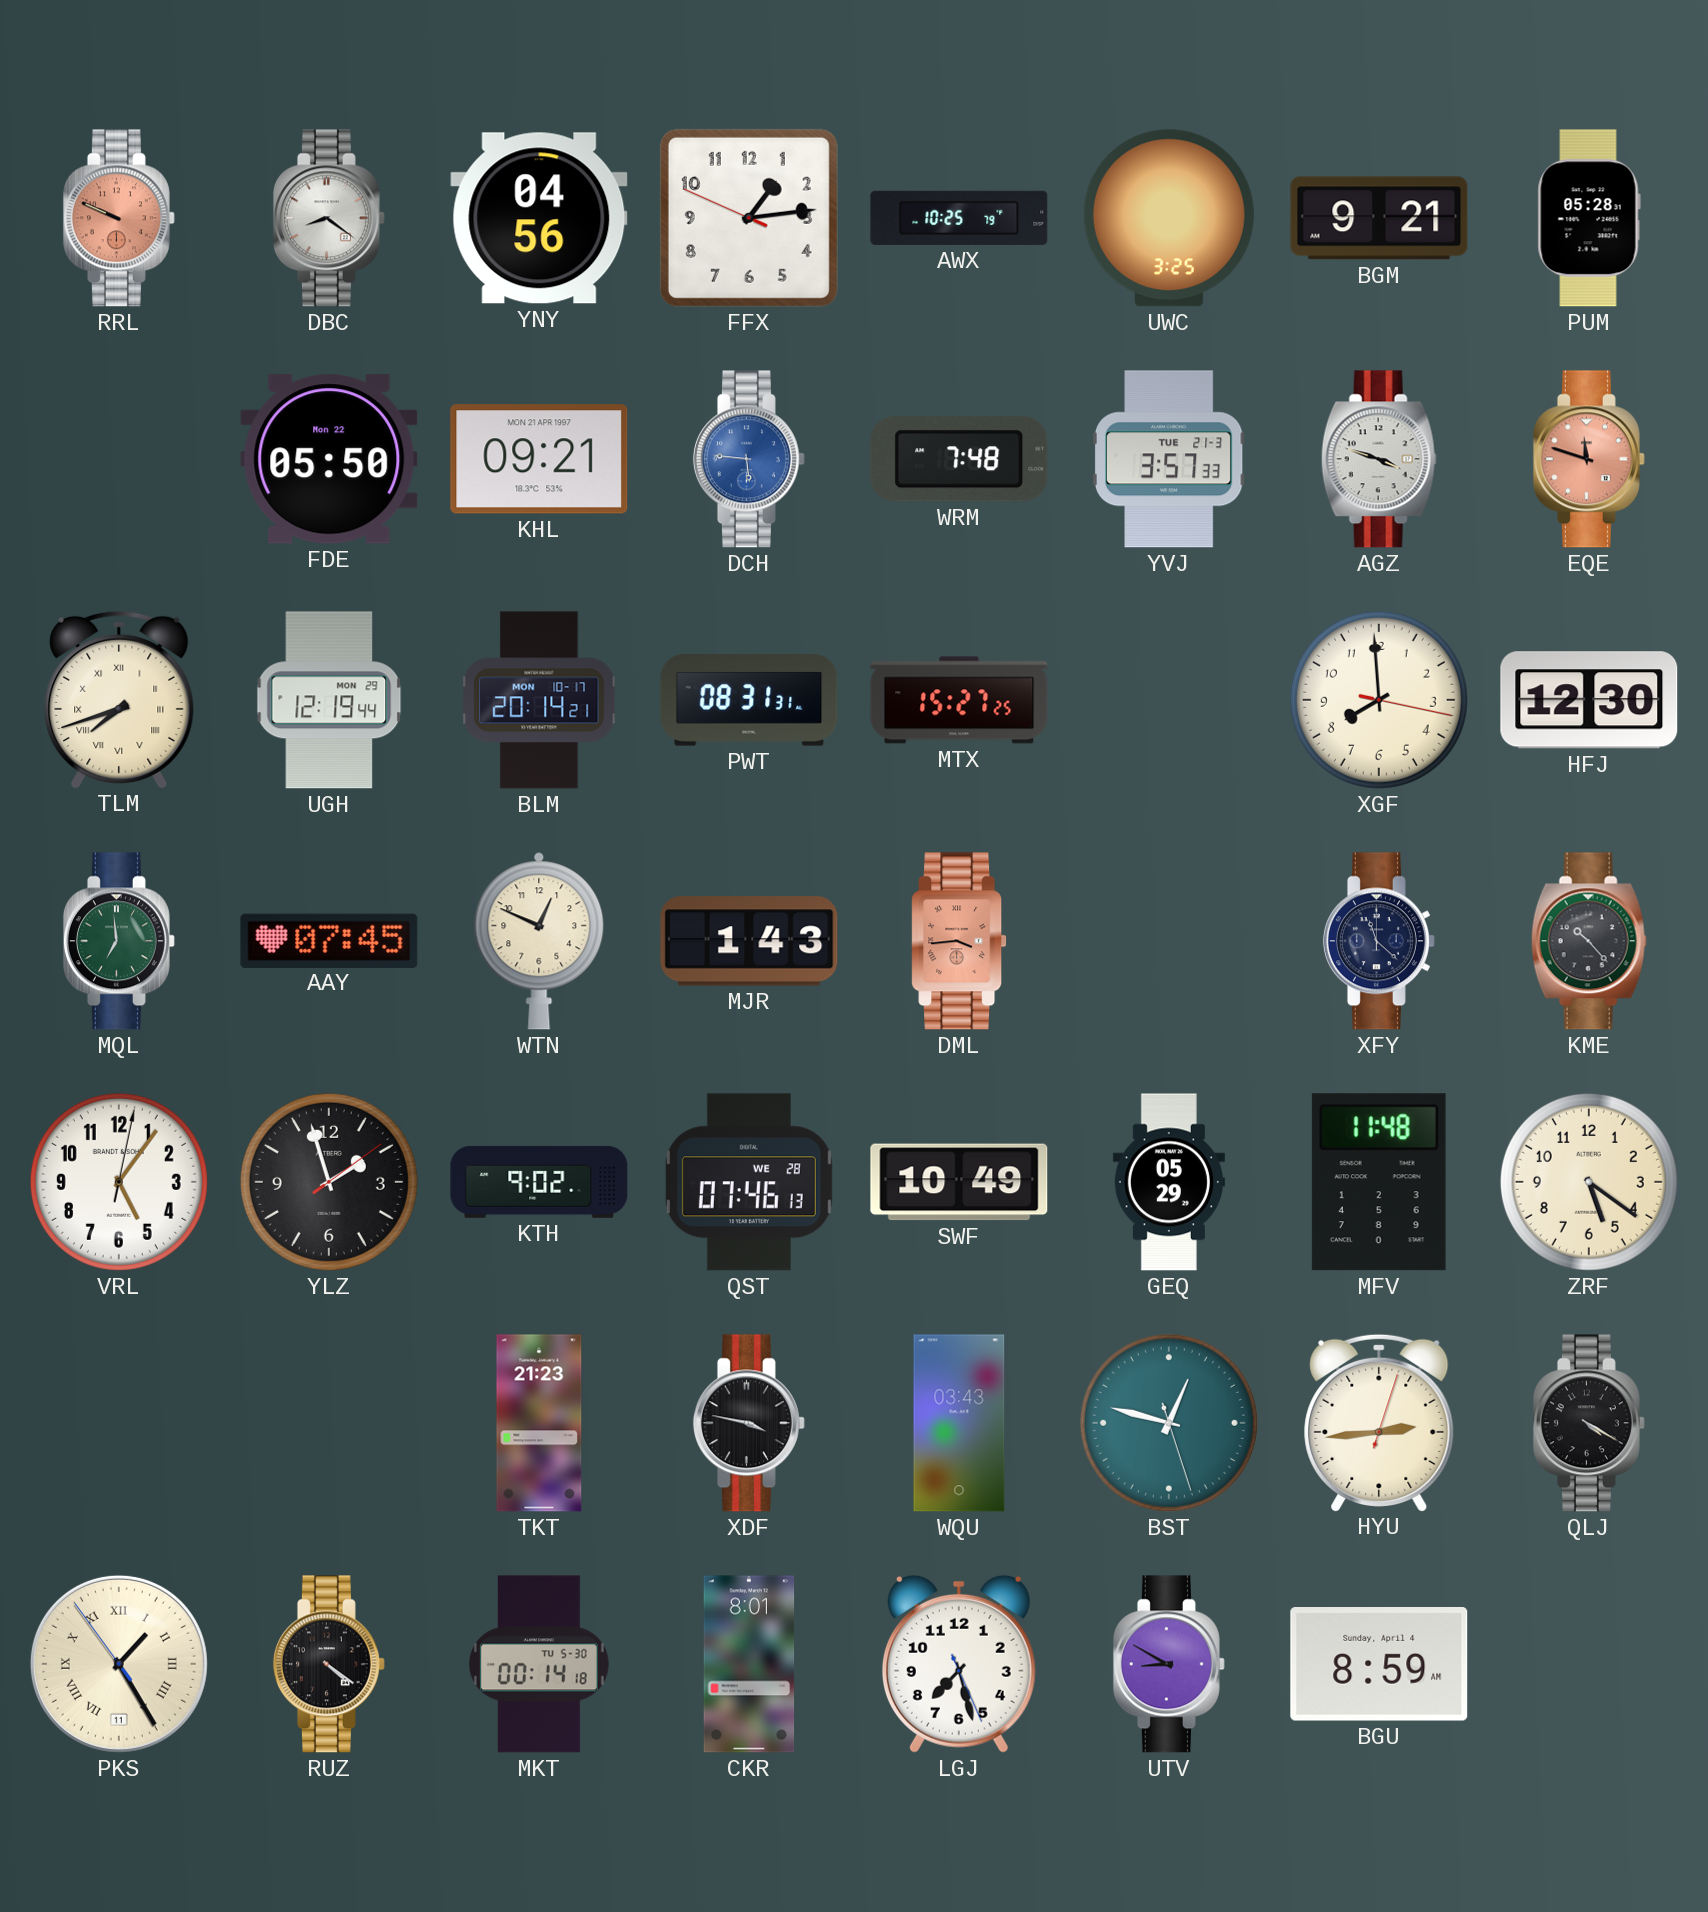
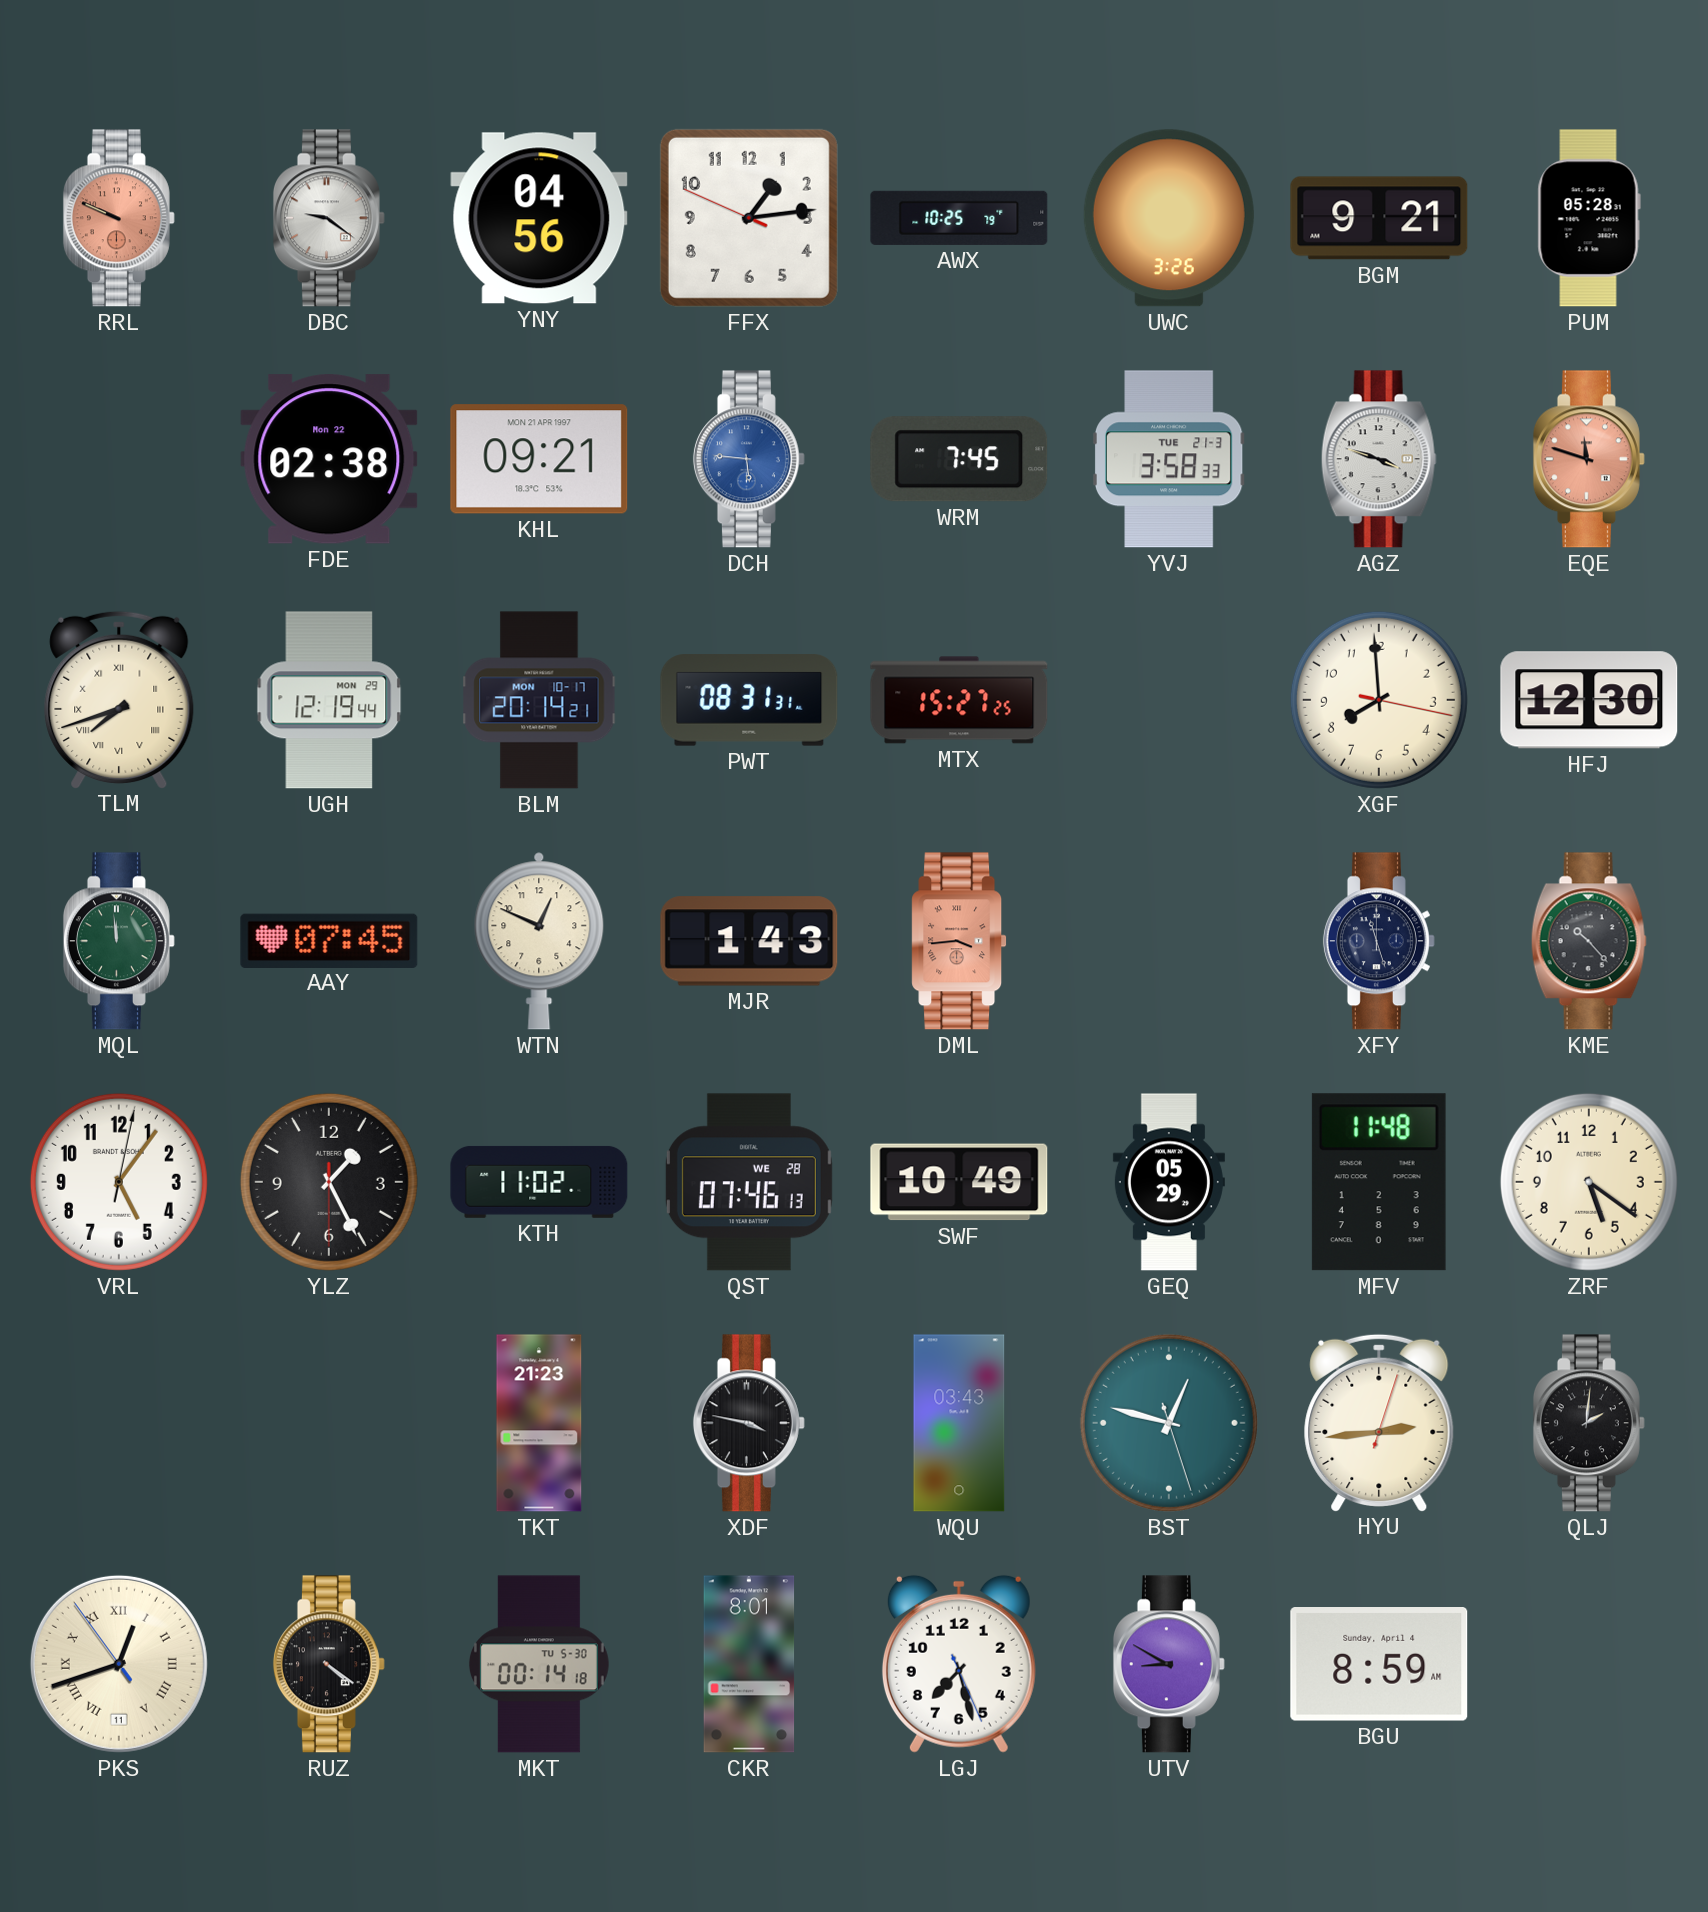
DBC: 8:21 -> 9:21
UWC: 3:25 -> 3:26
FDE: 05:50 -> 02:38
WRM: 7:48 -> 7:45
YVJ: 3:57 -> 3:58
MQL: 6:59 -> 11:59
XFY: 11:22 -> 11:27
YLZ: 1:57 -> 1:25
KTH: 9:02 -> 11:02
QLJ: 4:20 -> 2:01
PKS: 1:24 -> 12:41
